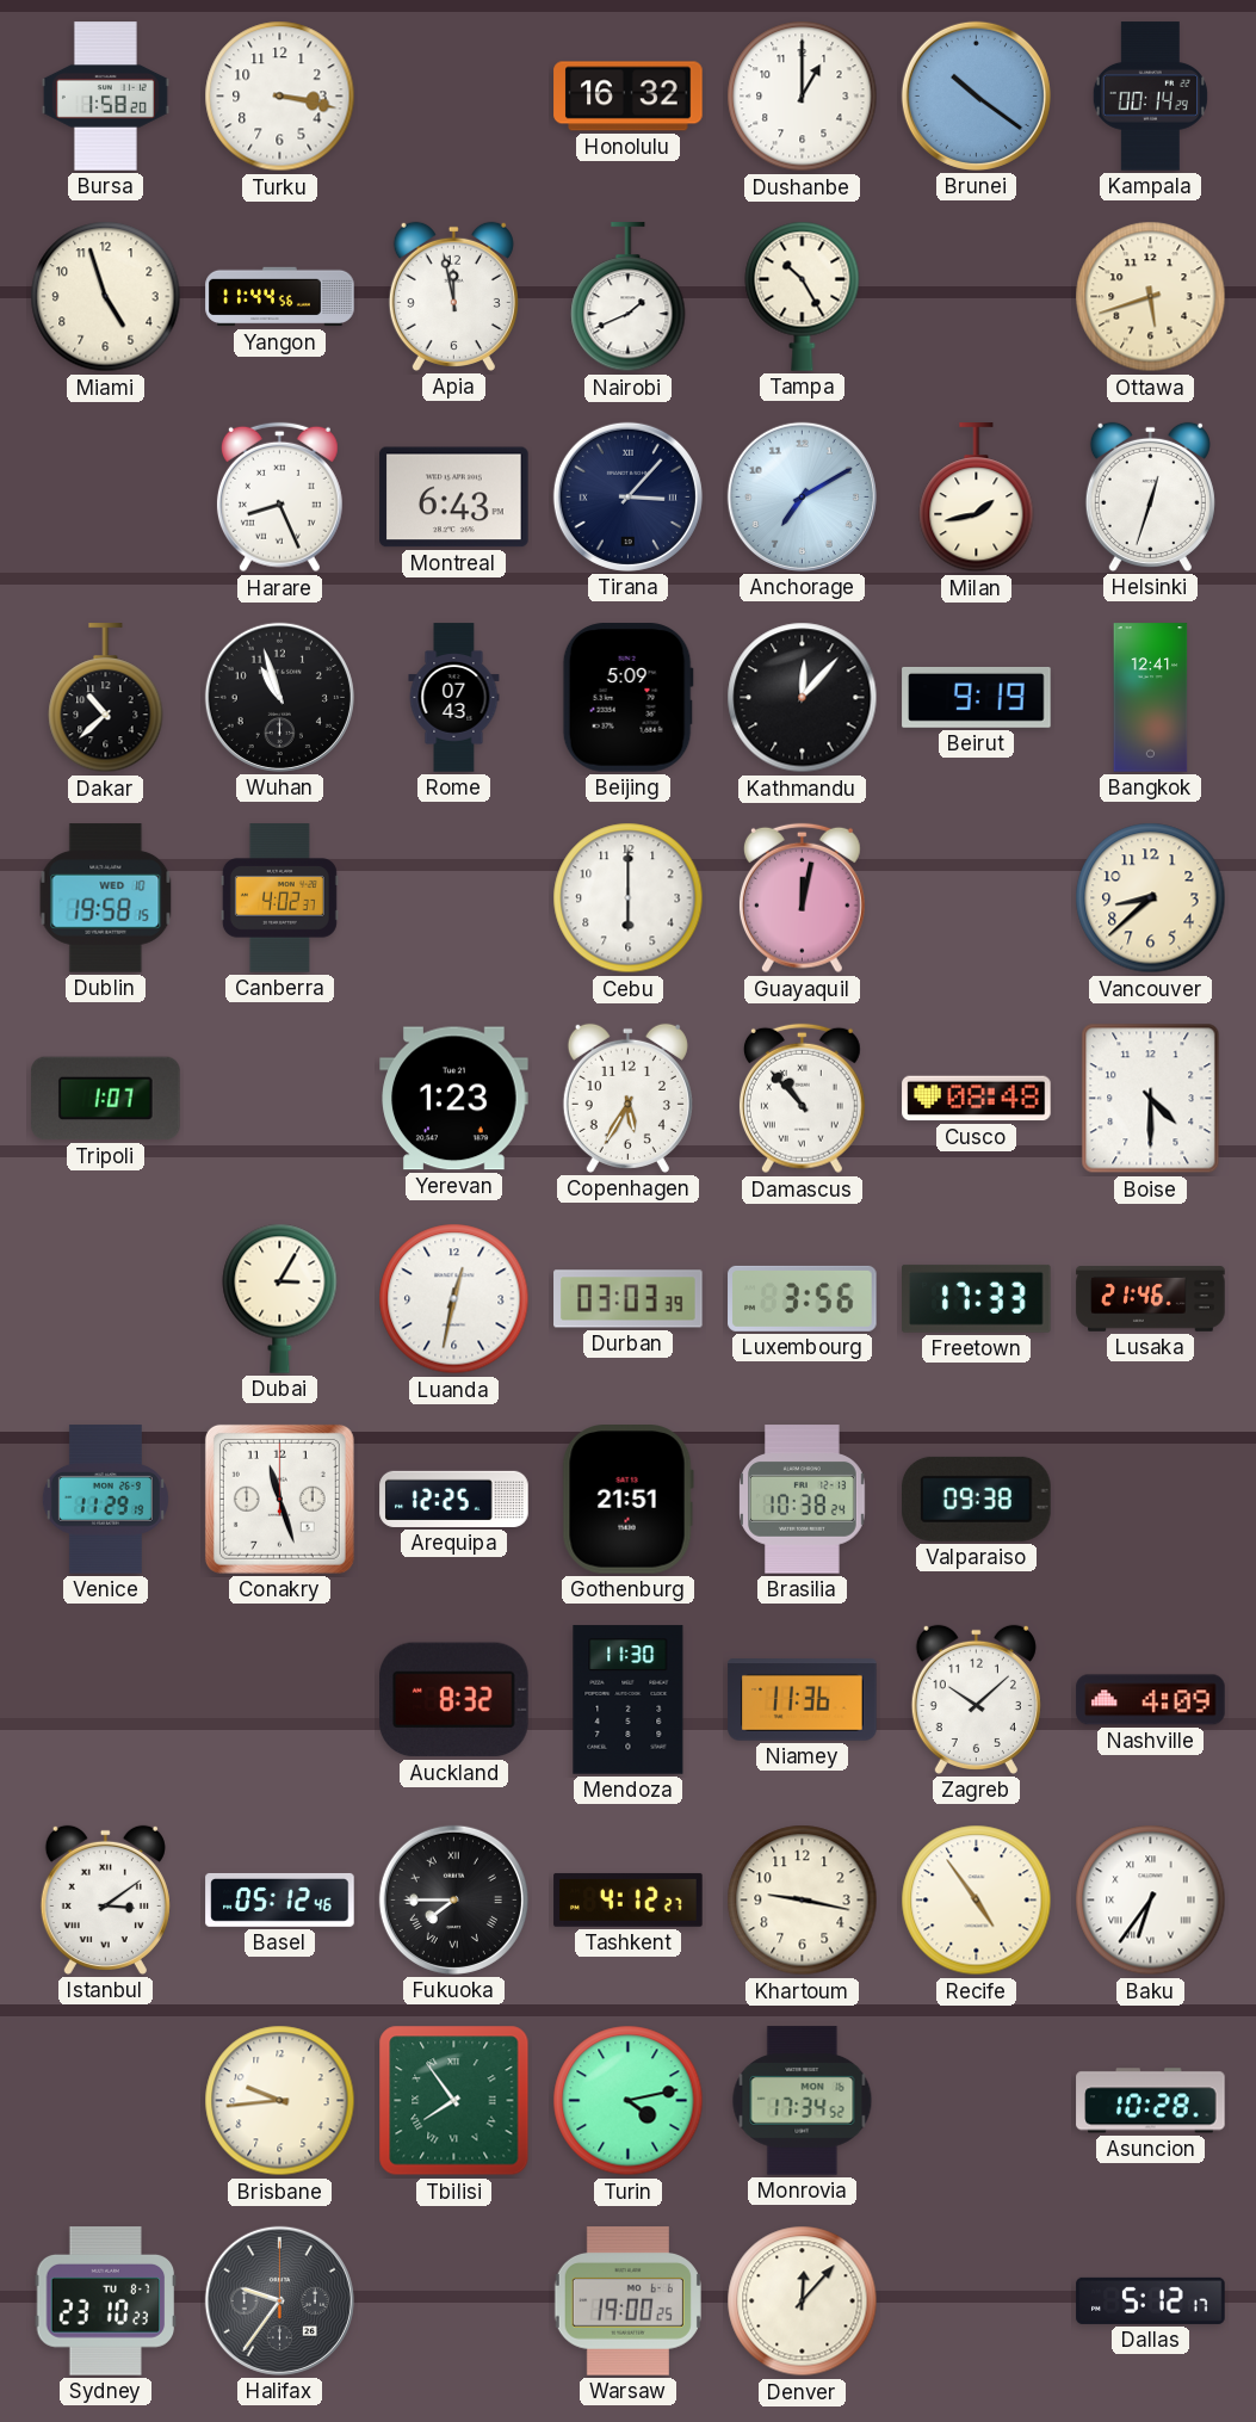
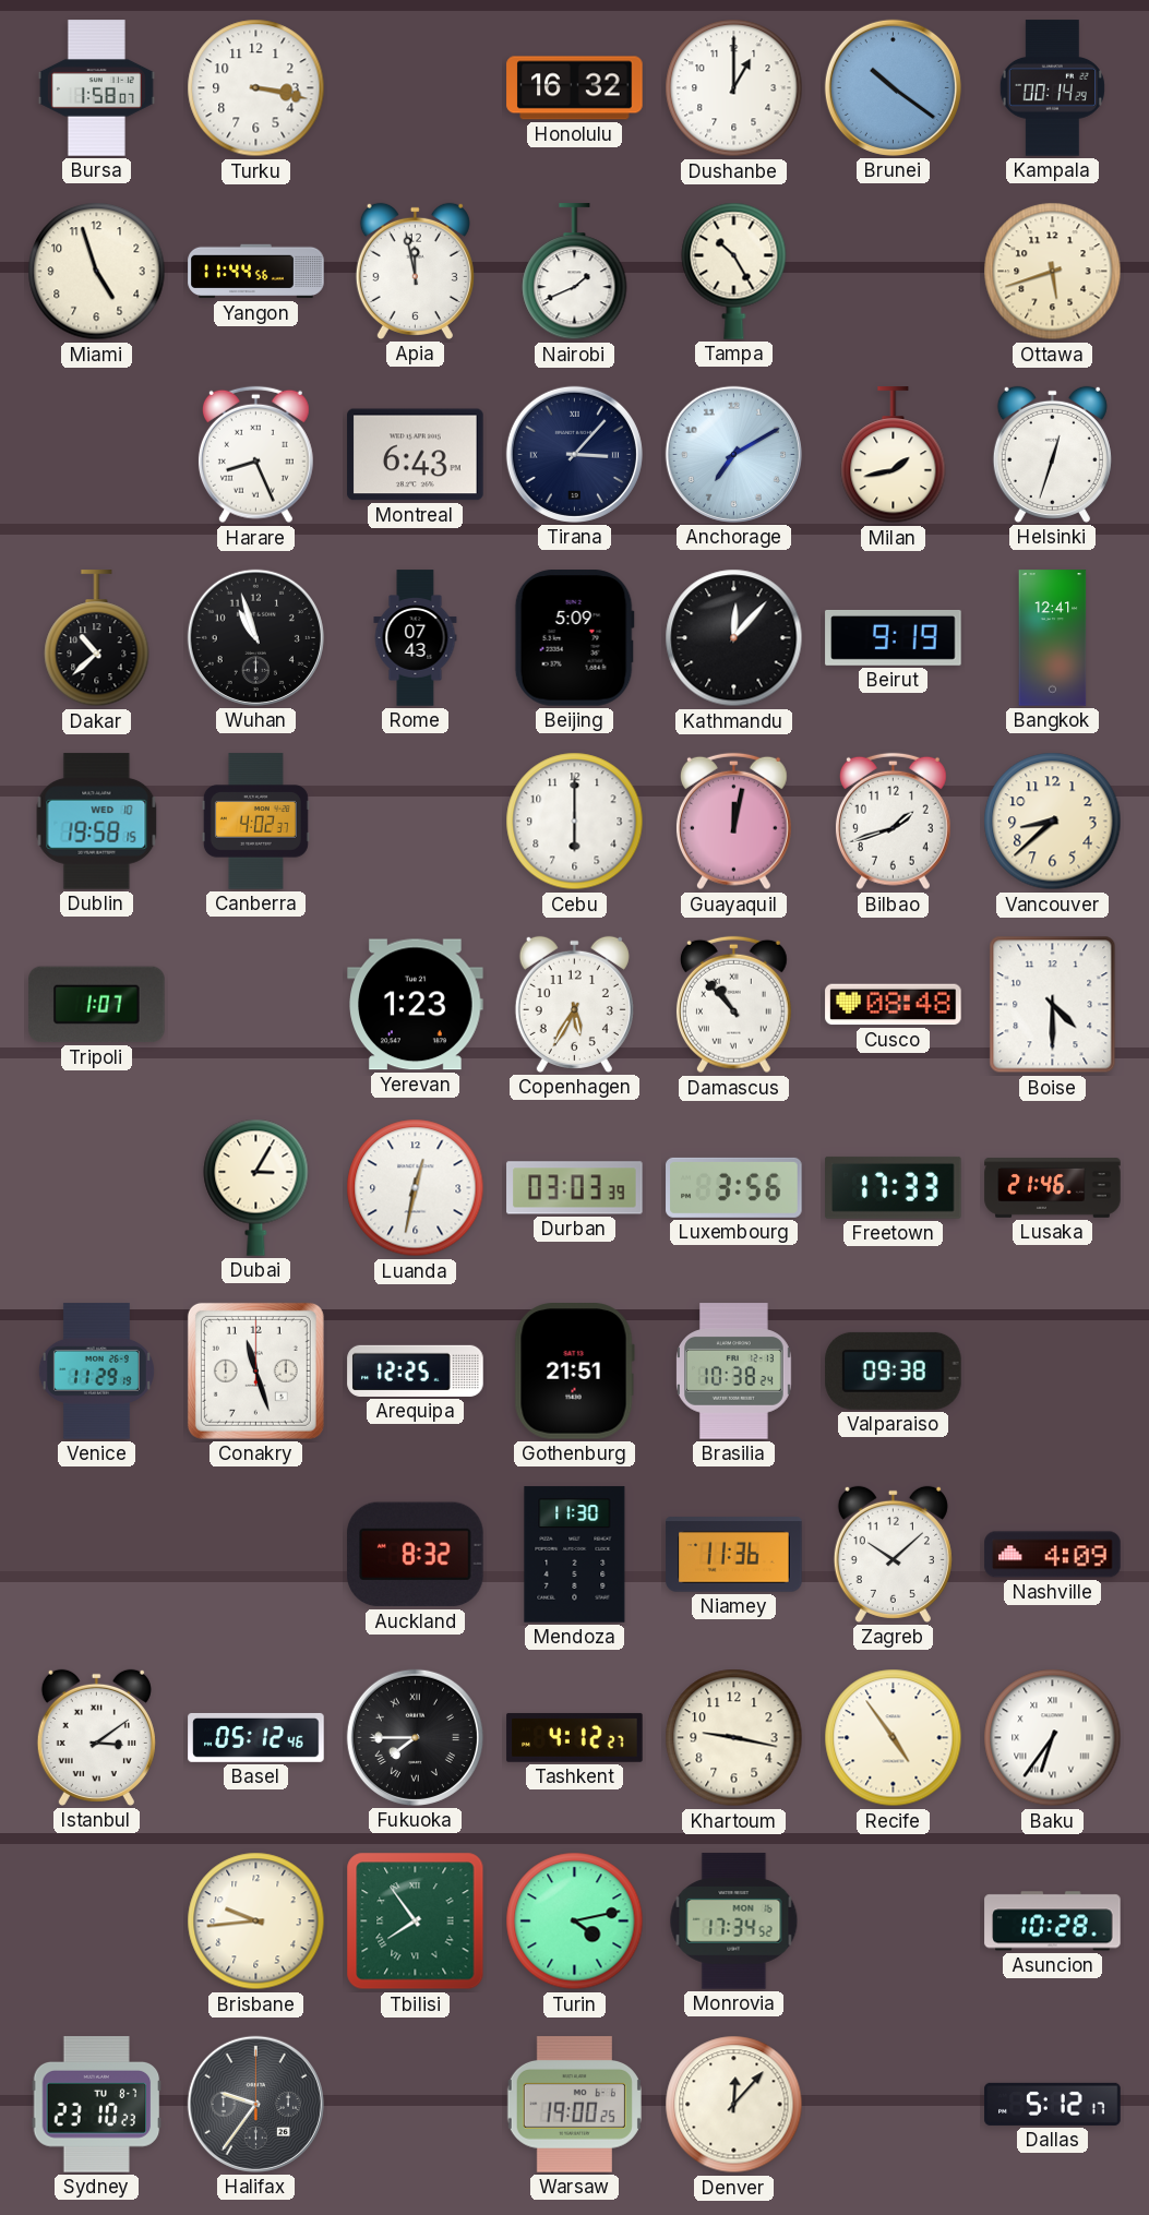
Bursa: 1:58:20 -> 1:58:07
Bilbao: none -> 1:42
